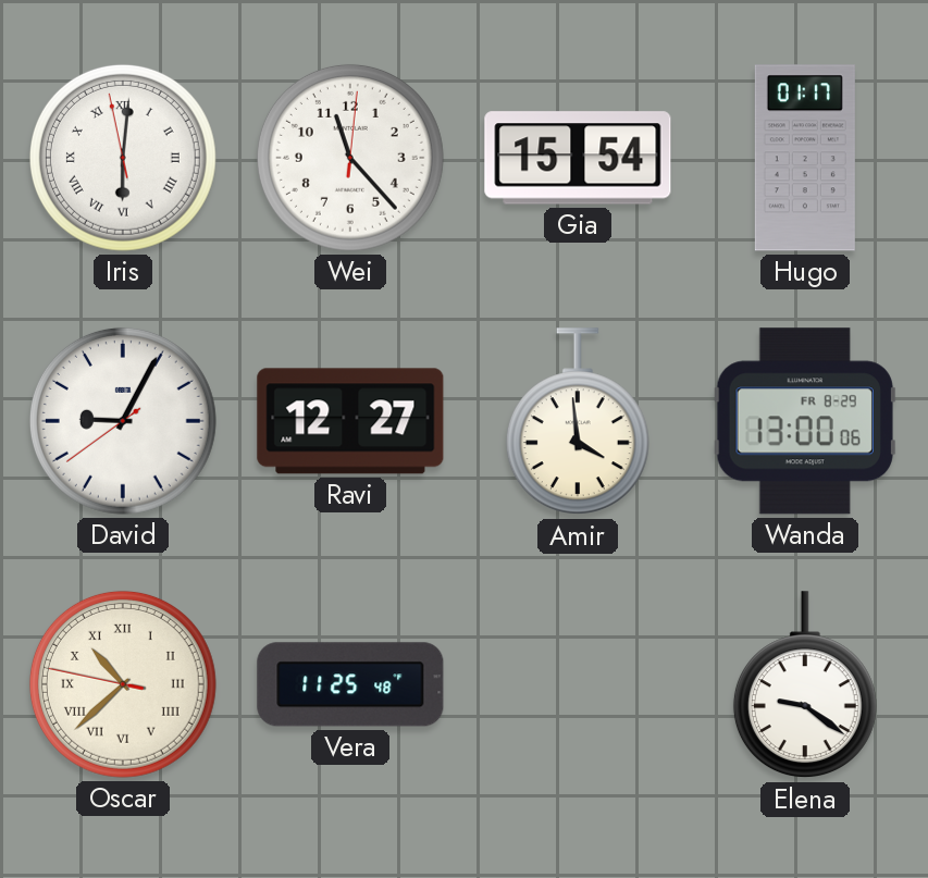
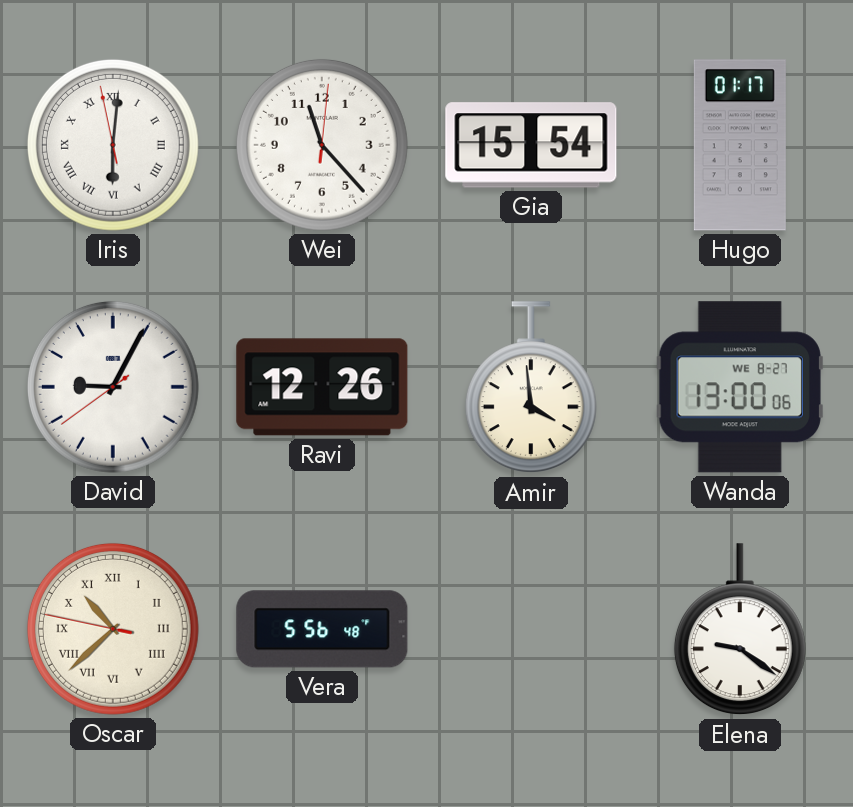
Ravi: 12:27 -> 12:26
Wanda date: FR 8-29 -> WE 8-27
Vera: 11:25 -> 5:56
